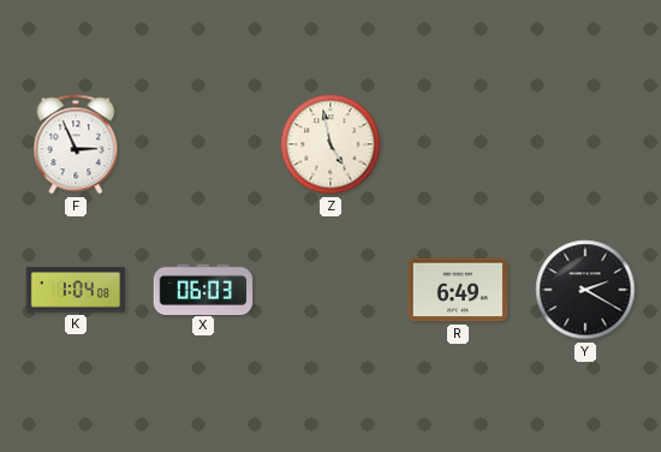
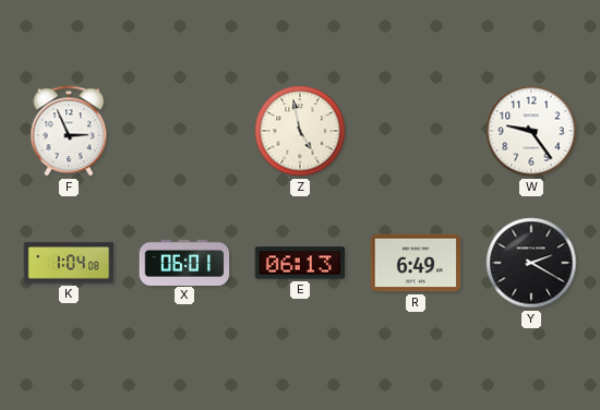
W: none -> 9:24
X: 06:03 -> 06:01
E: none -> 06:13
